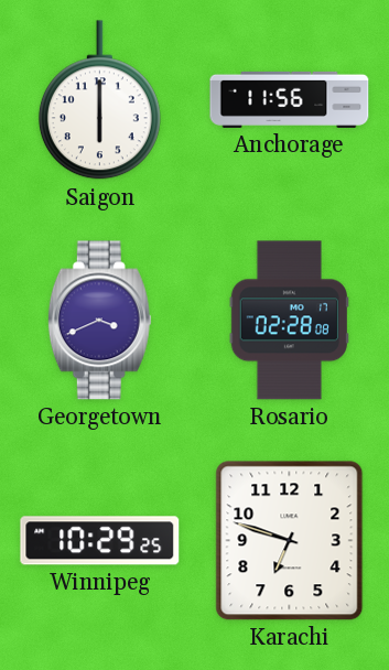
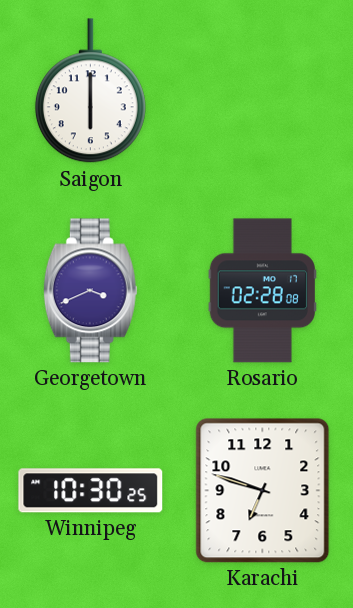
Anchorage: 11:56 -> none
Winnipeg: 10:29 -> 10:30
